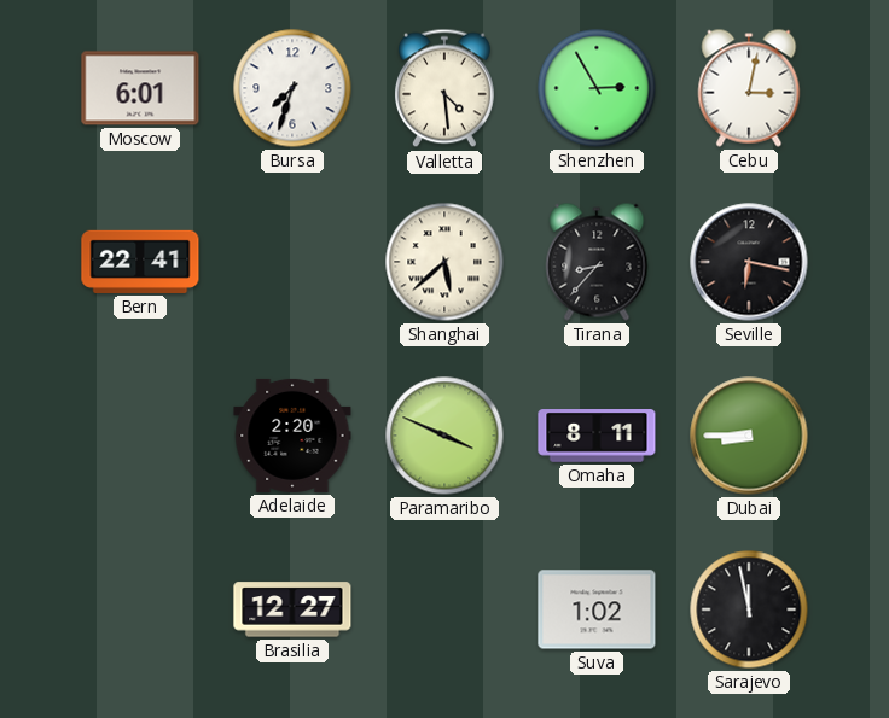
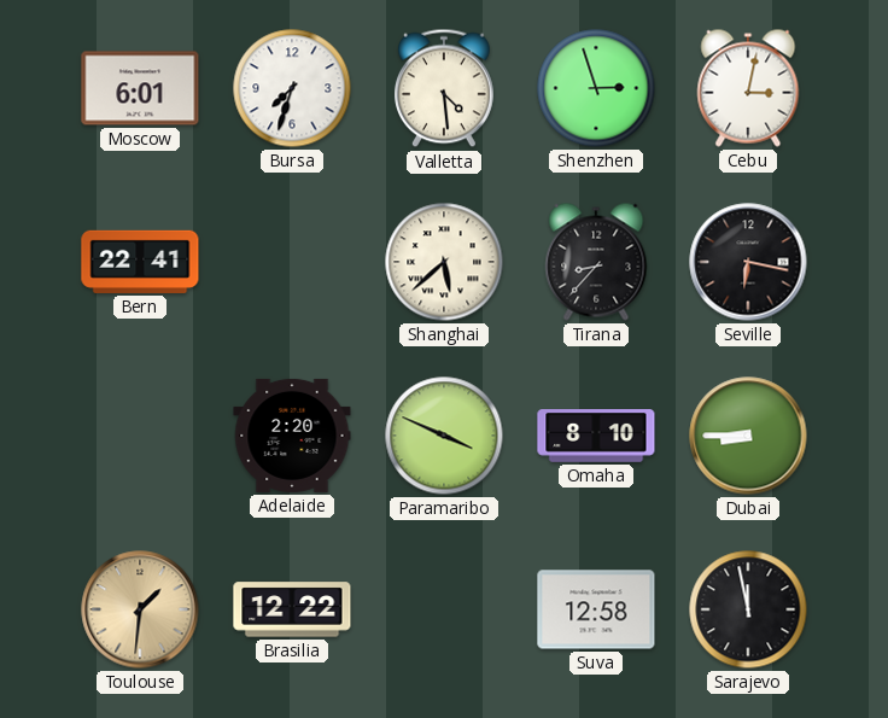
Shenzhen: 2:55 -> 2:57
Omaha: 8:11 -> 8:10
Toulouse: none -> 1:31
Brasilia: 12:27 -> 12:22
Suva: 1:02 -> 12:58
